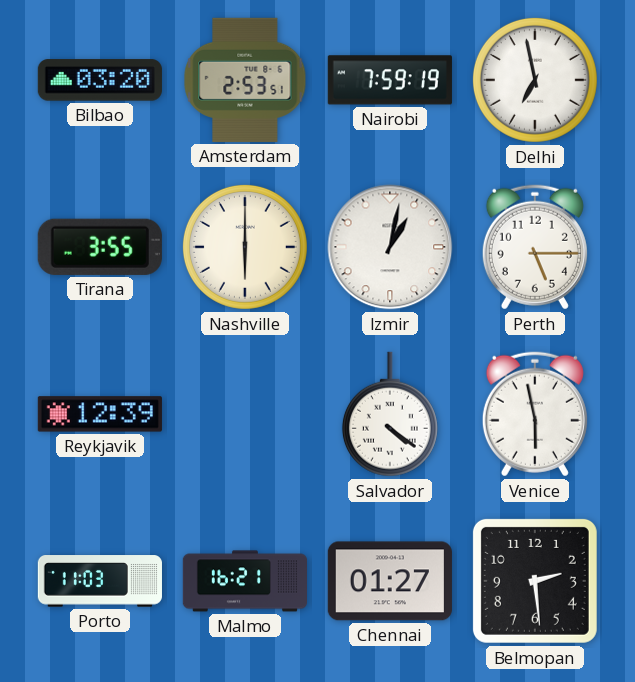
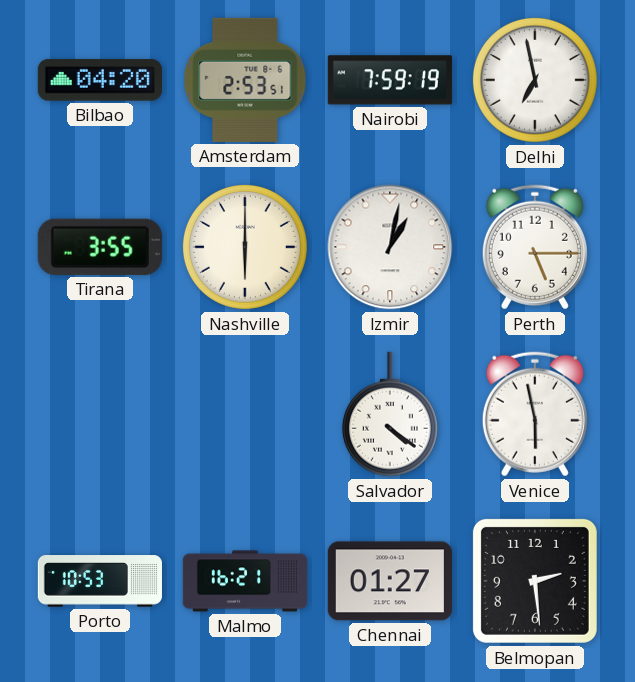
Bilbao: 03:20 -> 04:20
Reykjavik: 12:39 -> none
Porto: 11:03 -> 10:53
